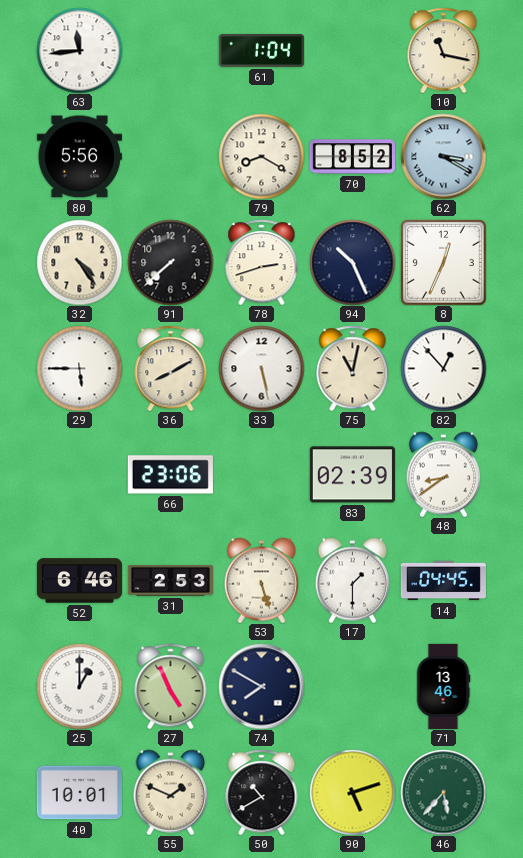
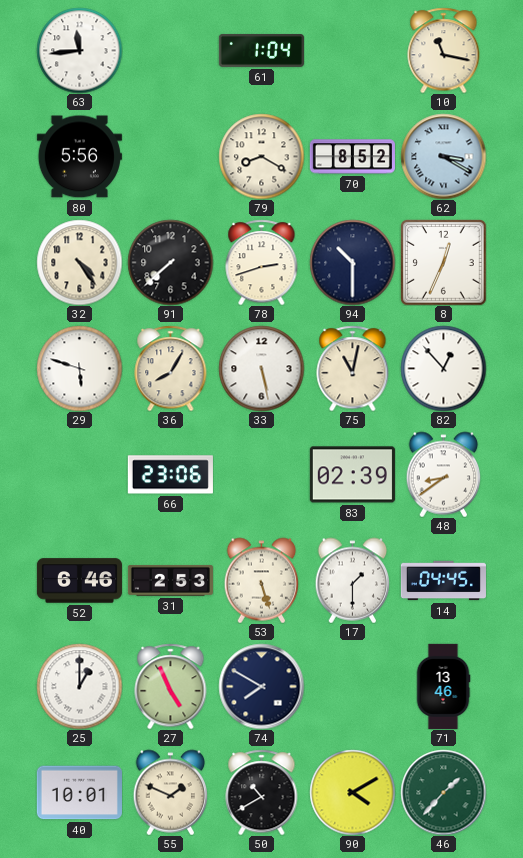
94: 10:26 -> 10:30
29: 5:45 -> 5:48
36: 8:10 -> 8:05
90: 5:12 -> 4:10
46: 5:37 -> 1:37
